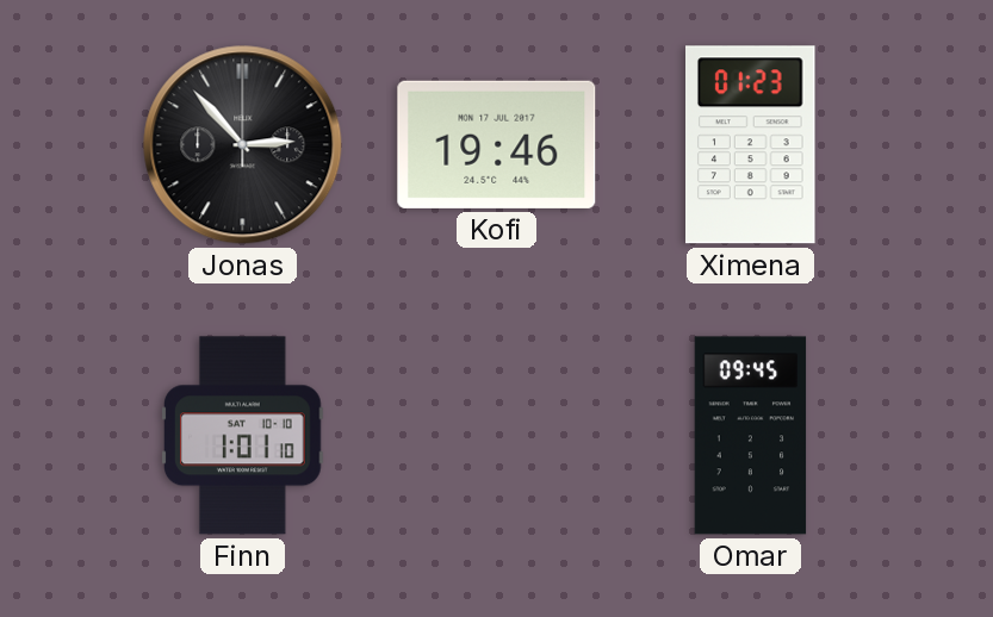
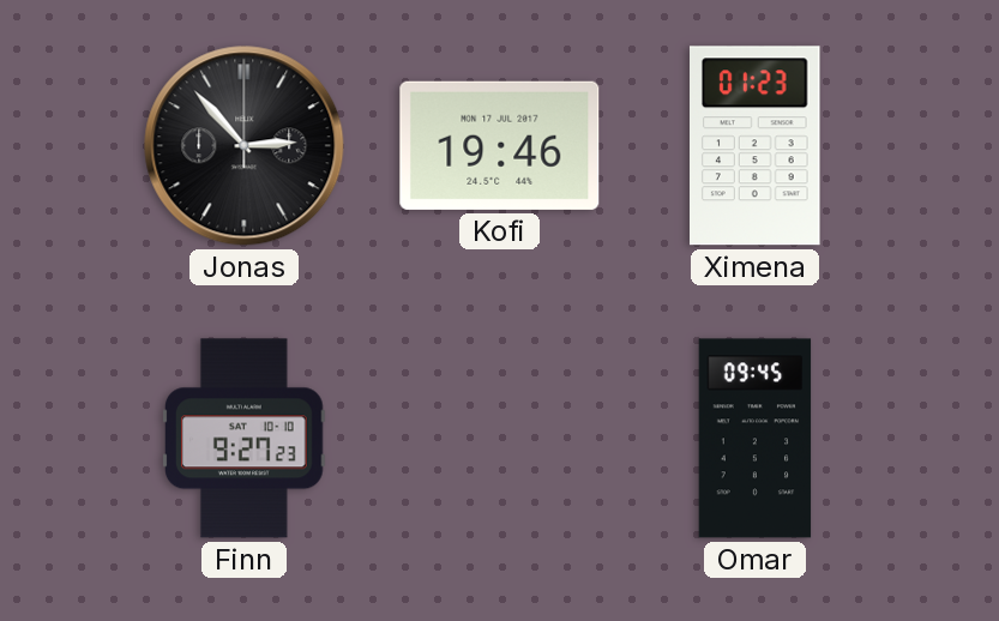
Finn: 1:01 -> 9:27
